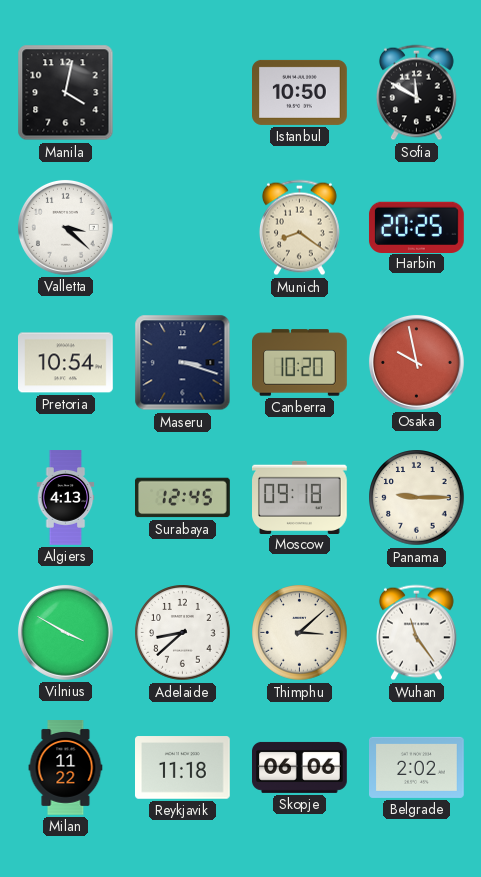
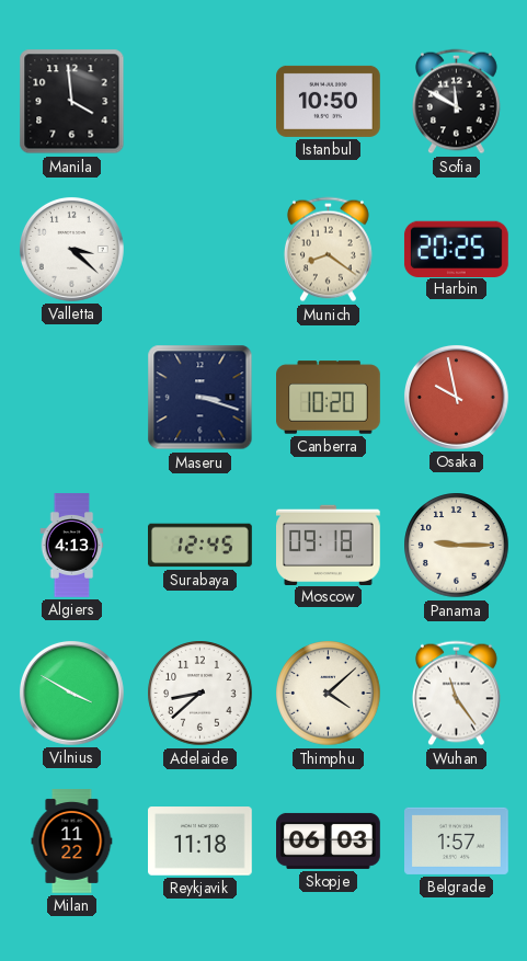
Manila: 4:02 -> 3:59
Pretoria: 10:54 -> none
Thimphu: 3:08 -> 4:08
Skopje: 06:06 -> 06:03
Belgrade: 2:02 -> 1:57
